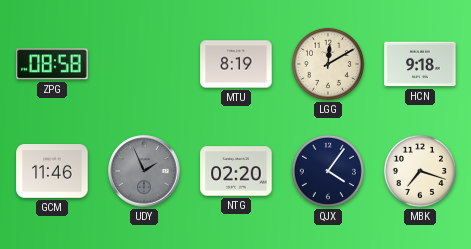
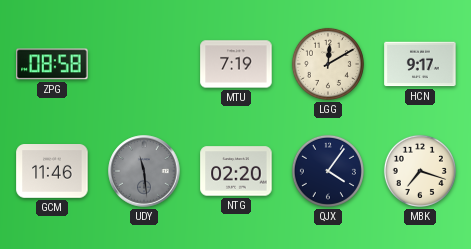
MTU: 8:19 -> 7:19
HCN: 9:18 -> 9:17
UDY: 1:56 -> 11:29
